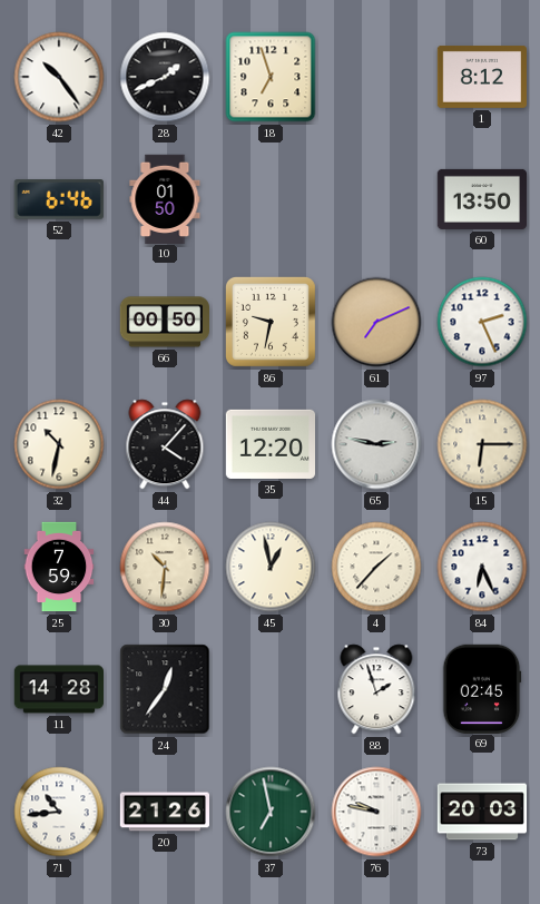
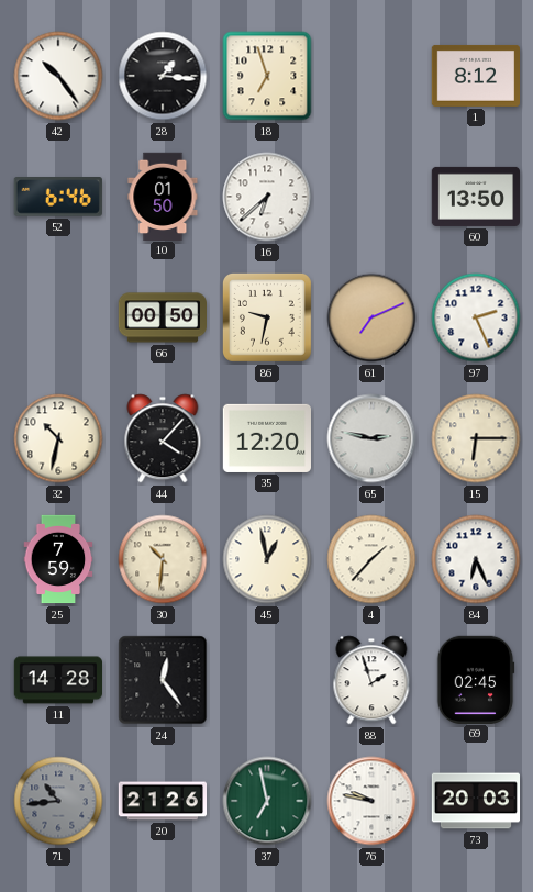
28: 1:41 -> 1:16
16: none -> 6:38
24: 12:36 -> 12:24
71 dial: white -> grey
